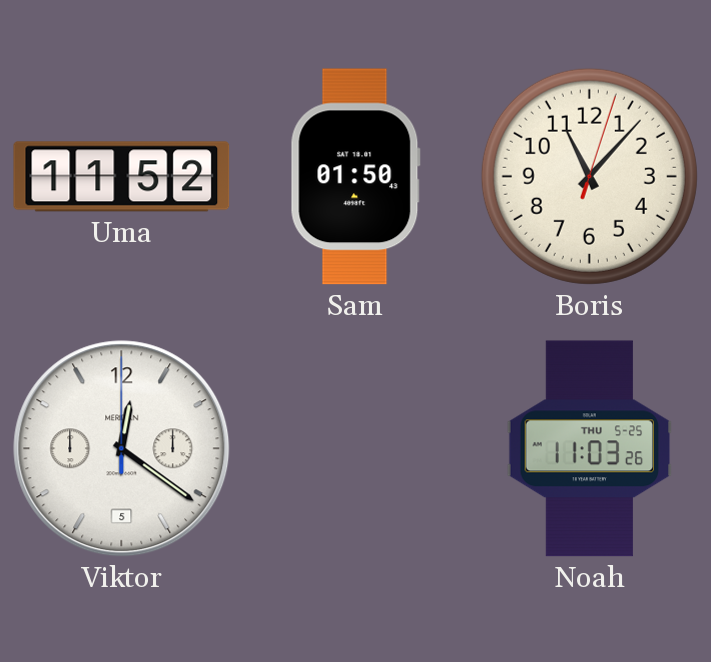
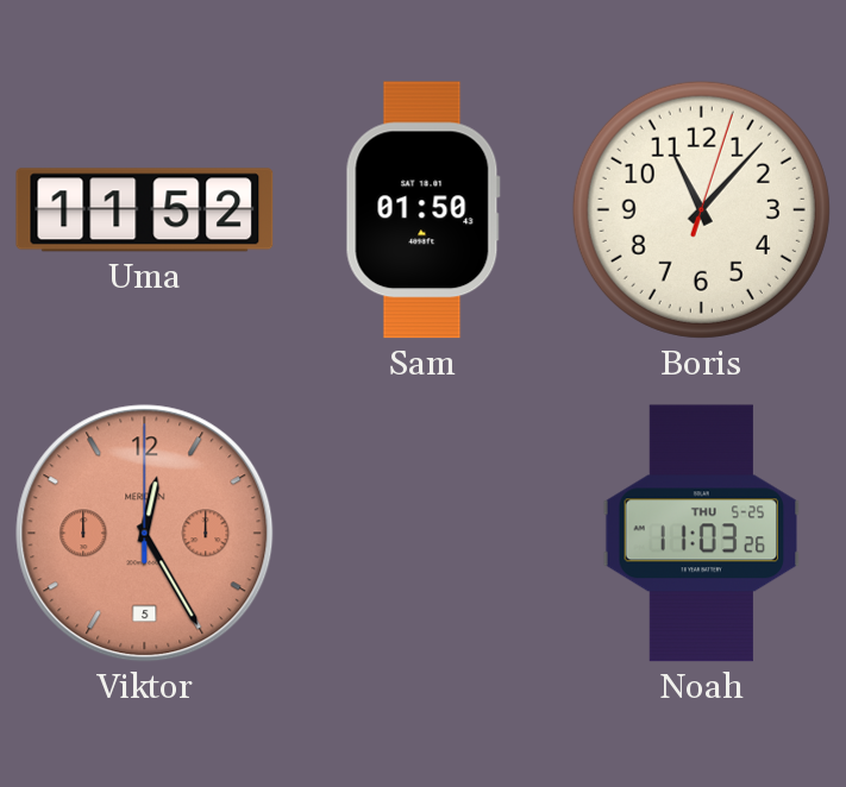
Viktor: 12:21 -> 12:25
Viktor dial: white -> salmon
